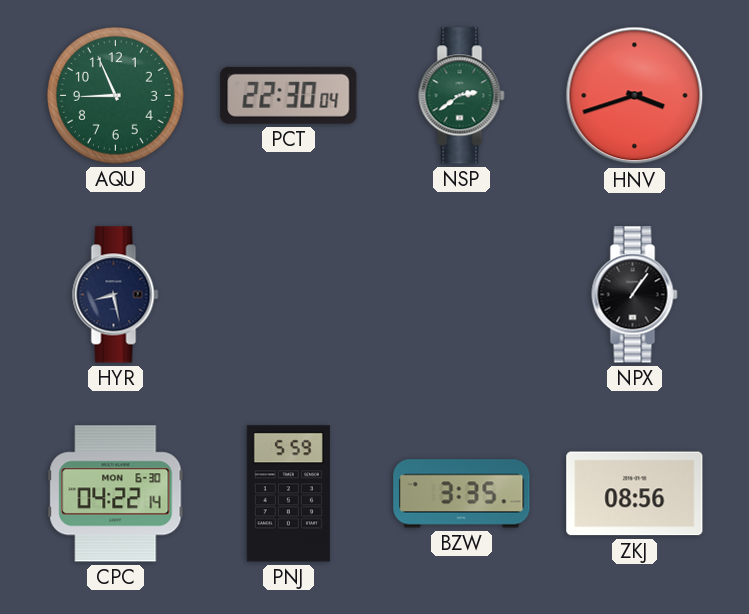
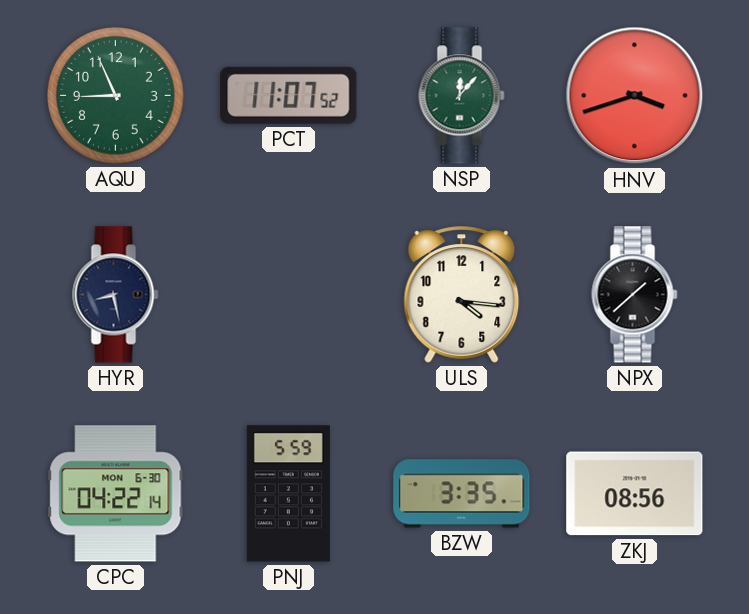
PCT: 22:30 -> 11:07
NSP: 2:39 -> 12:07
ULS: none -> 4:16
NPX: 1:06 -> 1:38
